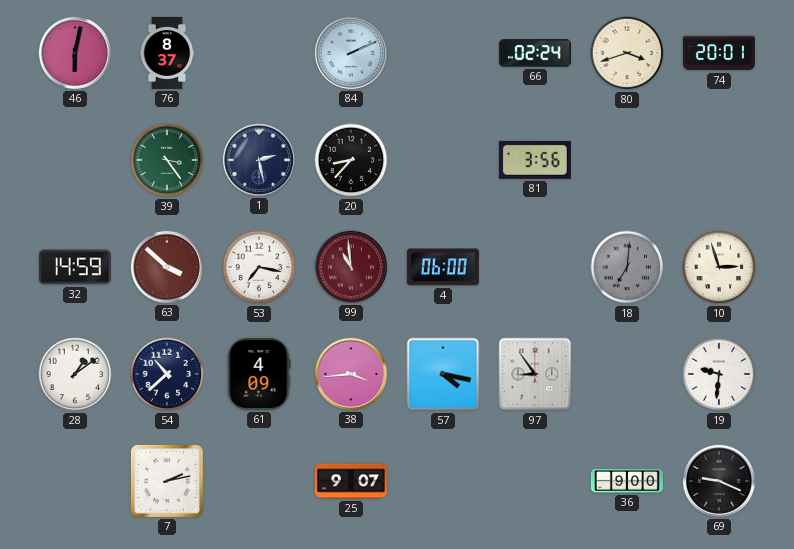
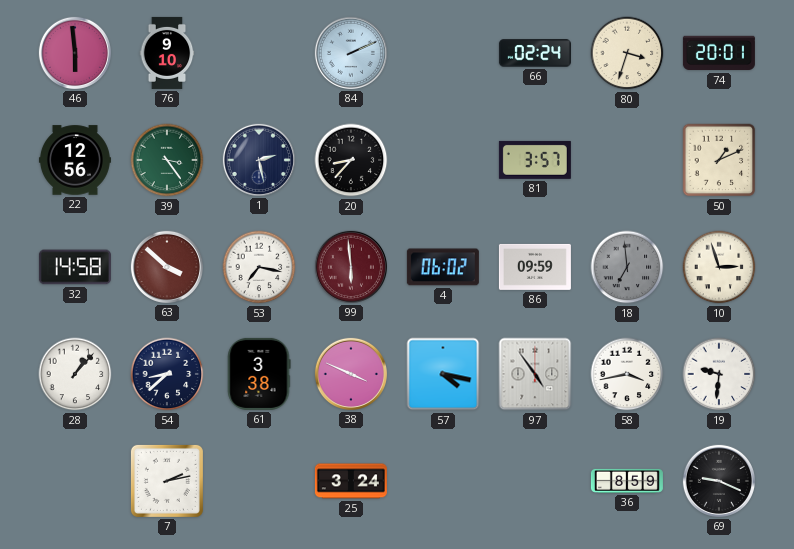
46: 6:02 -> 5:59
76: 8:37 -> 9:10
80: 3:42 -> 3:33
22: none -> 12:56
81: 3:56 -> 3:57
50: none -> 1:11
32: 14:59 -> 14:58
99: 10:59 -> 5:59
4: 06:00 -> 06:02
86: none -> 09:59
18: 7:01 -> 6:59
28: 1:09 -> 1:07
54: 10:38 -> 8:38
61: 4:09 -> 3:38
38: 3:44 -> 3:49
97: 8:54 -> 4:54
58: none -> 3:43
25: 9:07 -> 3:24
36: 9:00 -> 8:59
